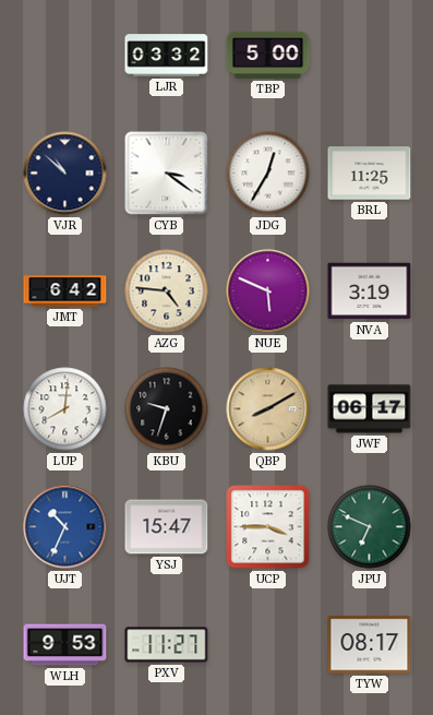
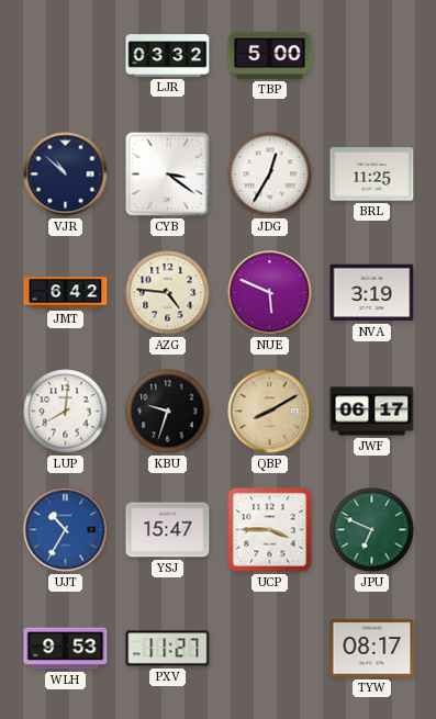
UJT: 10:34 -> 10:35
